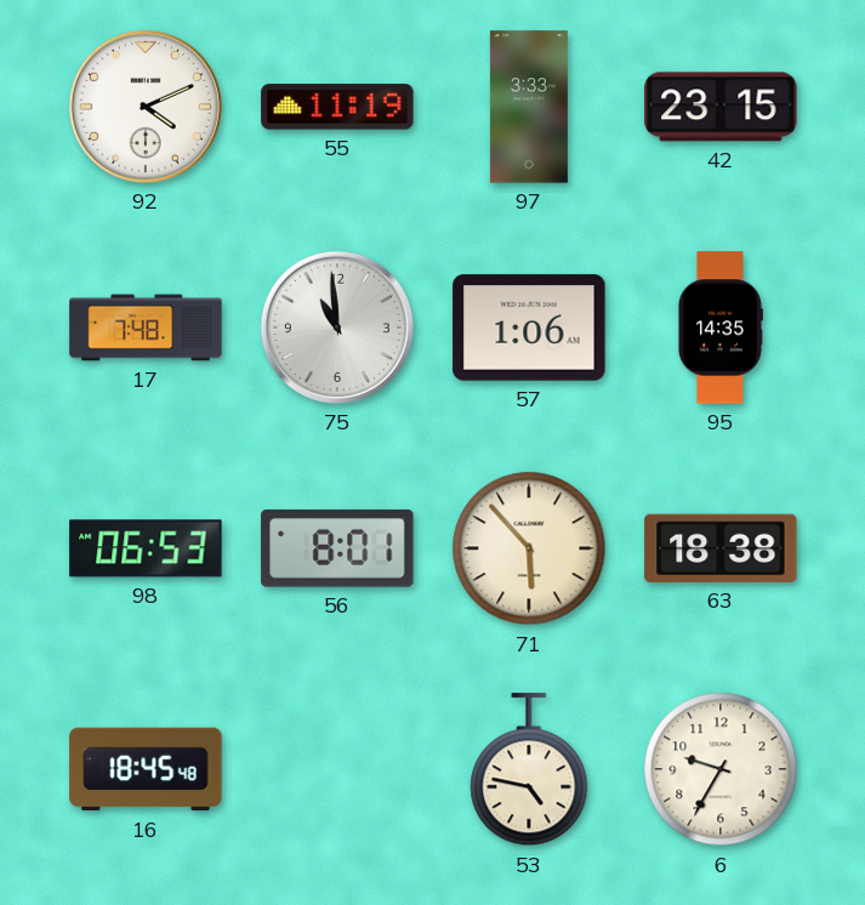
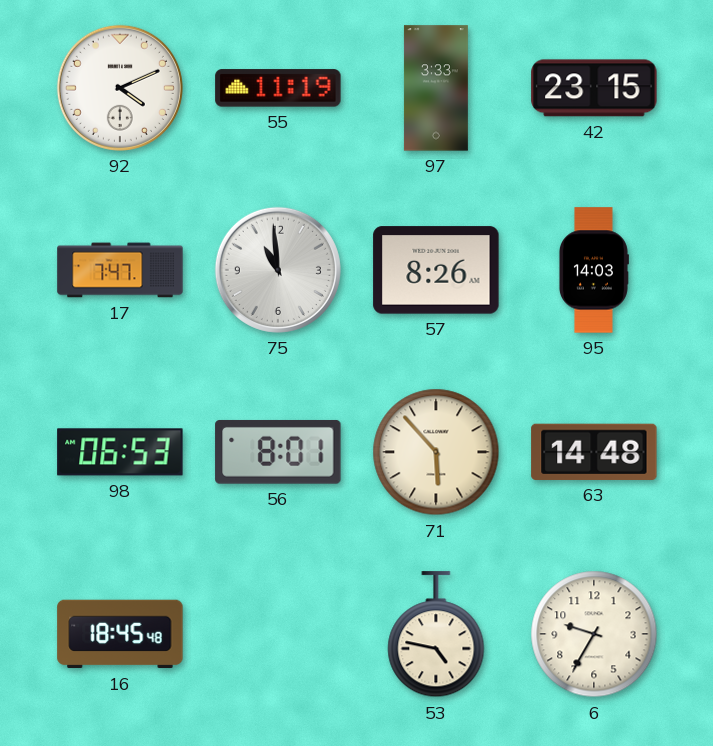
17: 7:48 -> 7:47
57: 1:06 -> 8:26
95: 14:35 -> 14:03
63: 18:38 -> 14:48
